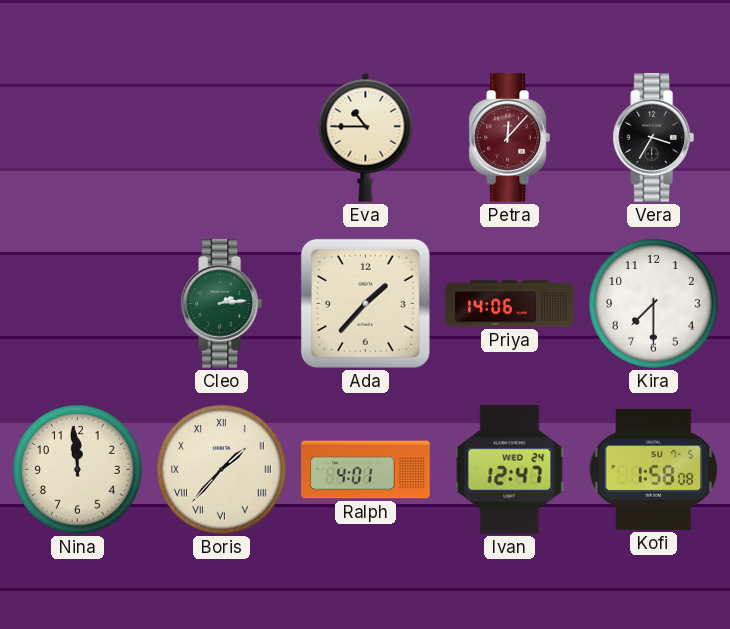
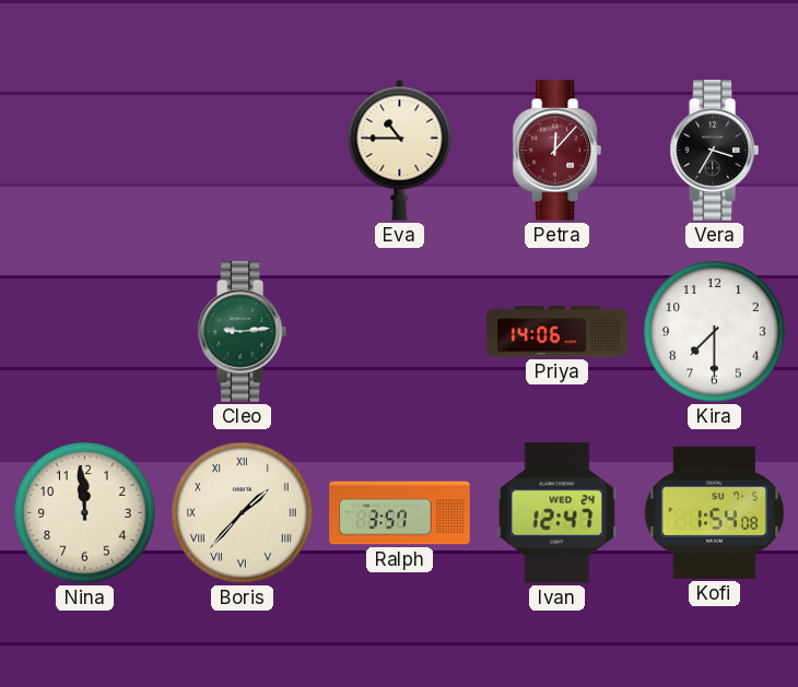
Cleo: 2:14 -> 9:14
Ada: 1:37 -> none
Ralph: 4:01 -> 3:57
Kofi: 1:58 -> 1:54
